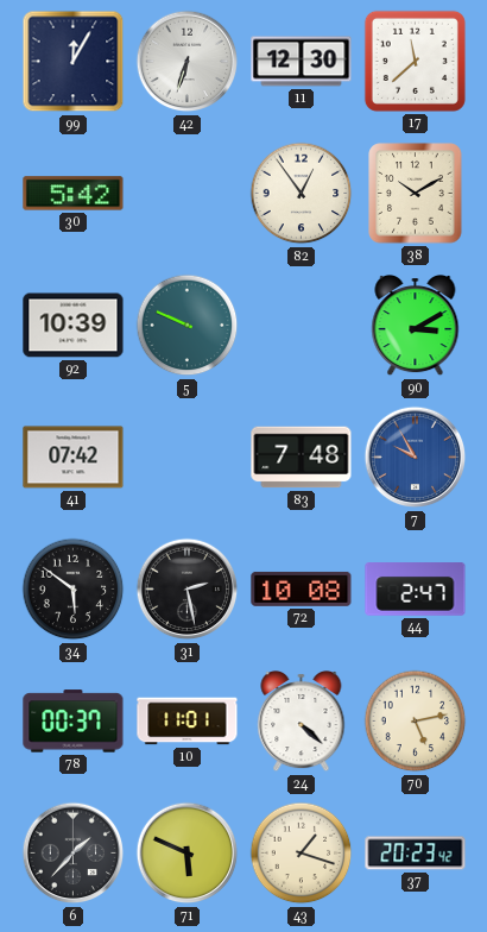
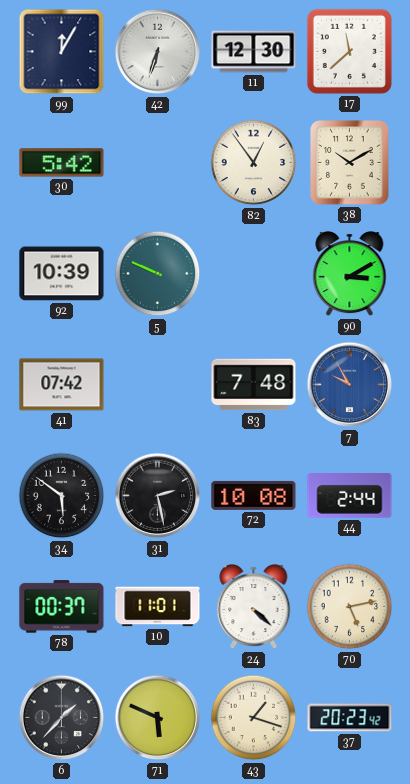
44: 2:47 -> 2:44
